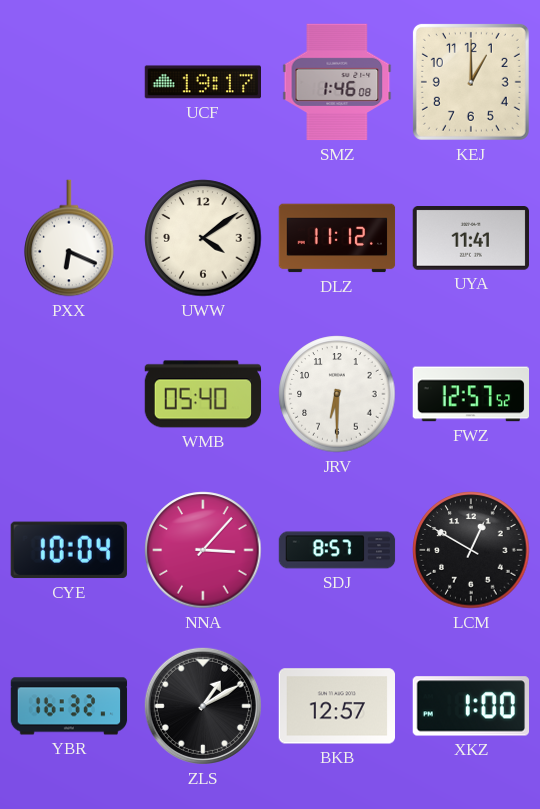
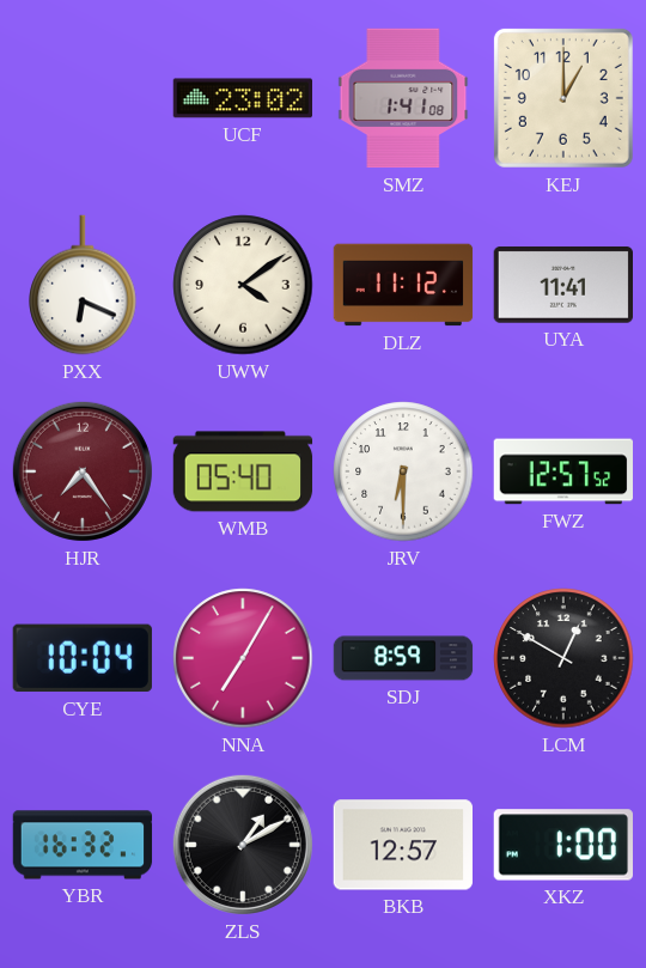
UCF: 19:17 -> 23:02
SMZ: 1:46 -> 1:41
HJR: none -> 7:24
NNA: 3:07 -> 7:05
SDJ: 8:57 -> 8:59
